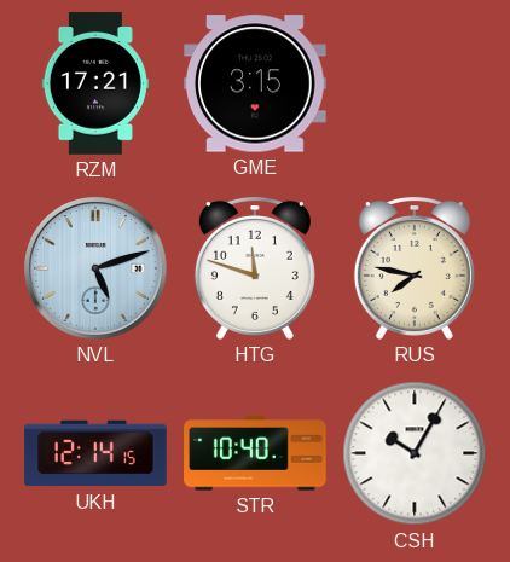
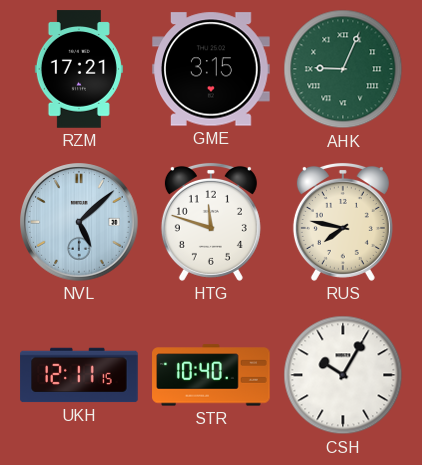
AHK: none -> 9:04
NVL: 5:12 -> 5:08
UKH: 12:14 -> 12:11
